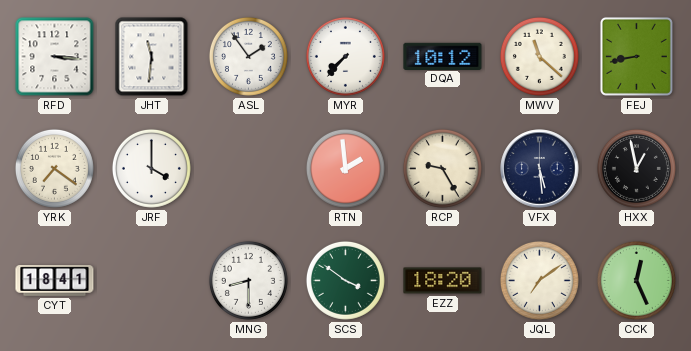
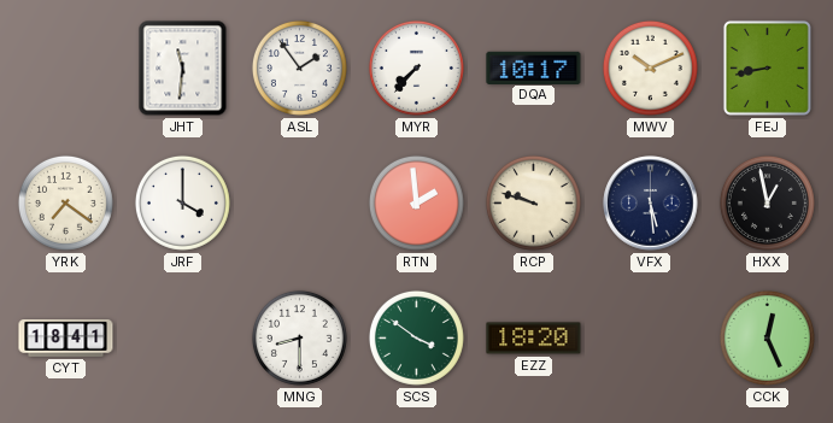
RFD: 3:16 -> none
DQA: 10:12 -> 10:17
MWV: 11:22 -> 10:11
RCP: 9:25 -> 9:48
JQL: 7:09 -> none
